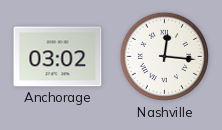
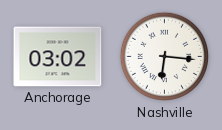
Nashville: 12:16 -> 6:16
